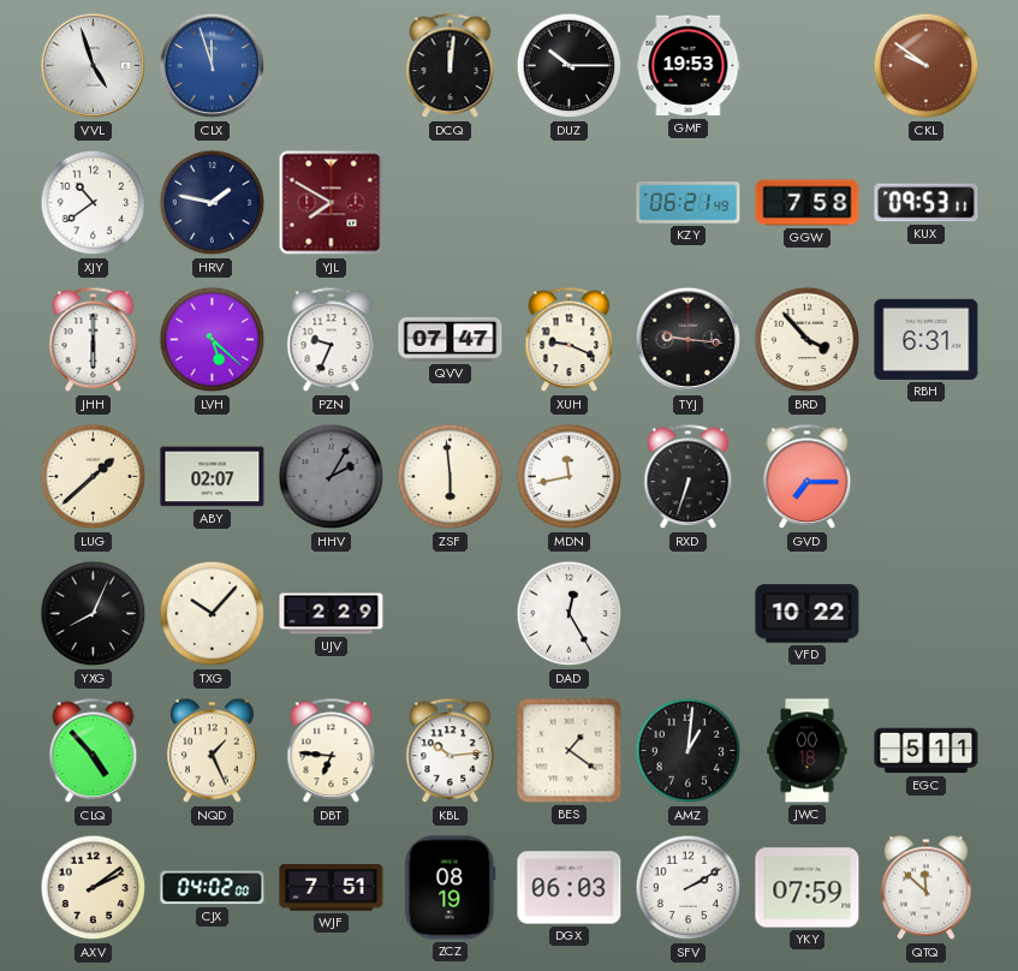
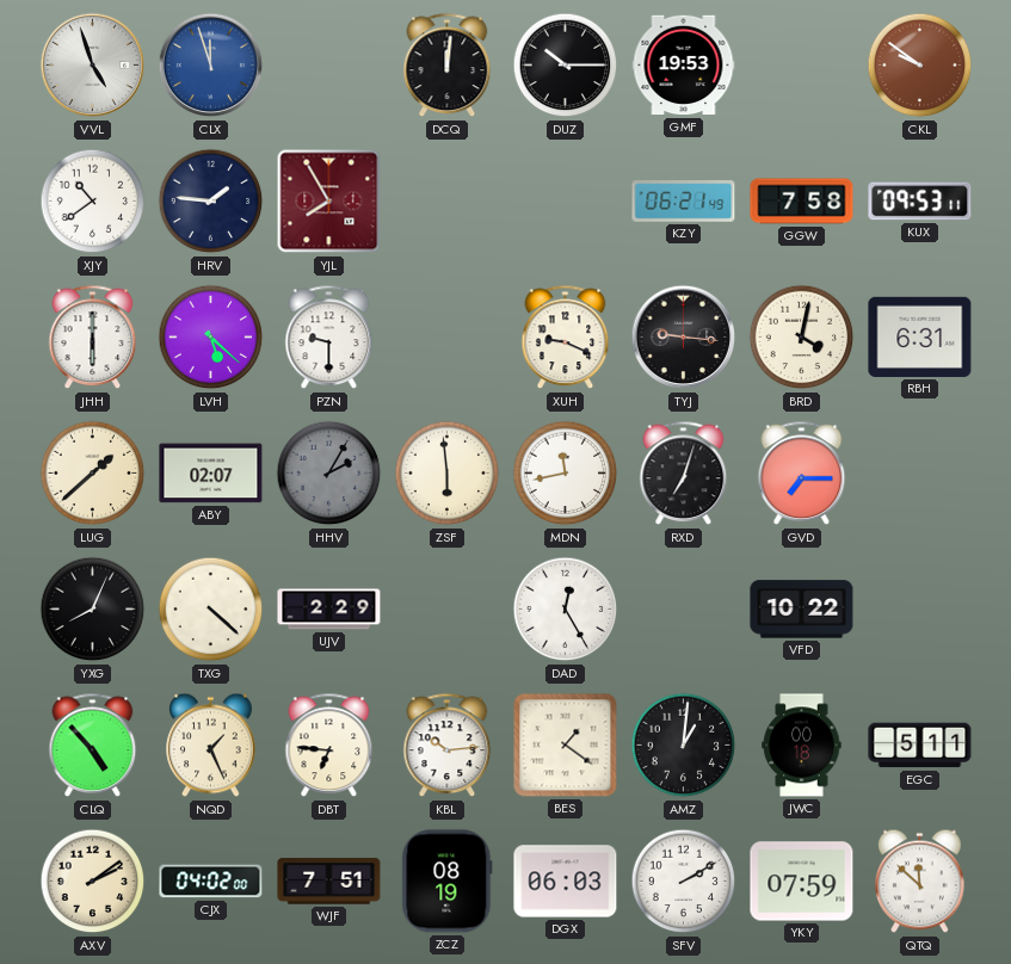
HRV: 1:47 -> 1:46
YJL: 7:50 -> 7:55
PZN: 9:34 -> 9:30
QVV: 07:47 -> none
BRD: 3:53 -> 4:02
RXD: 6:33 -> 7:03
TXG: 10:07 -> 4:22
